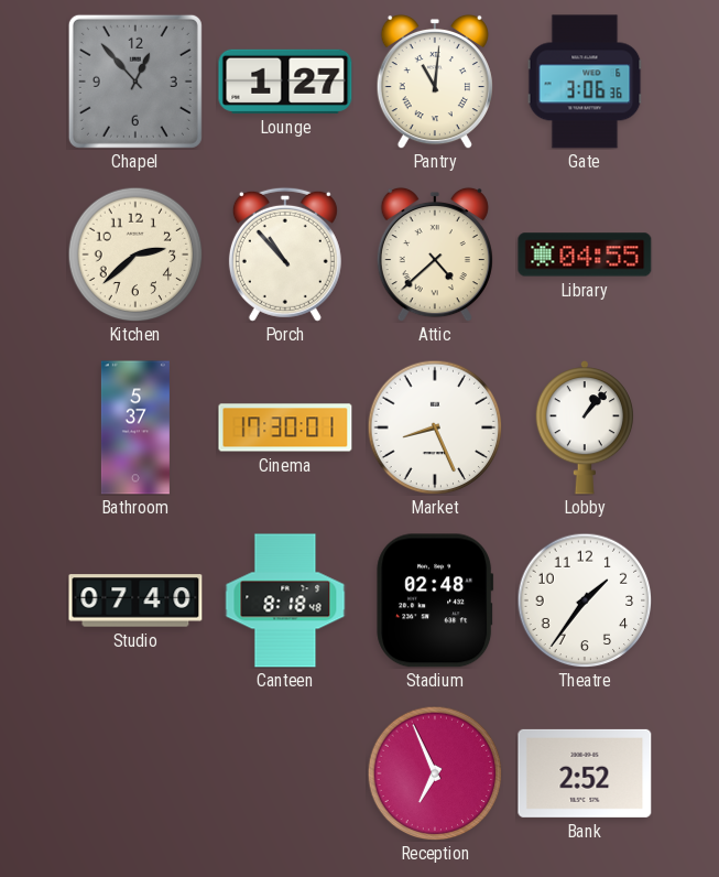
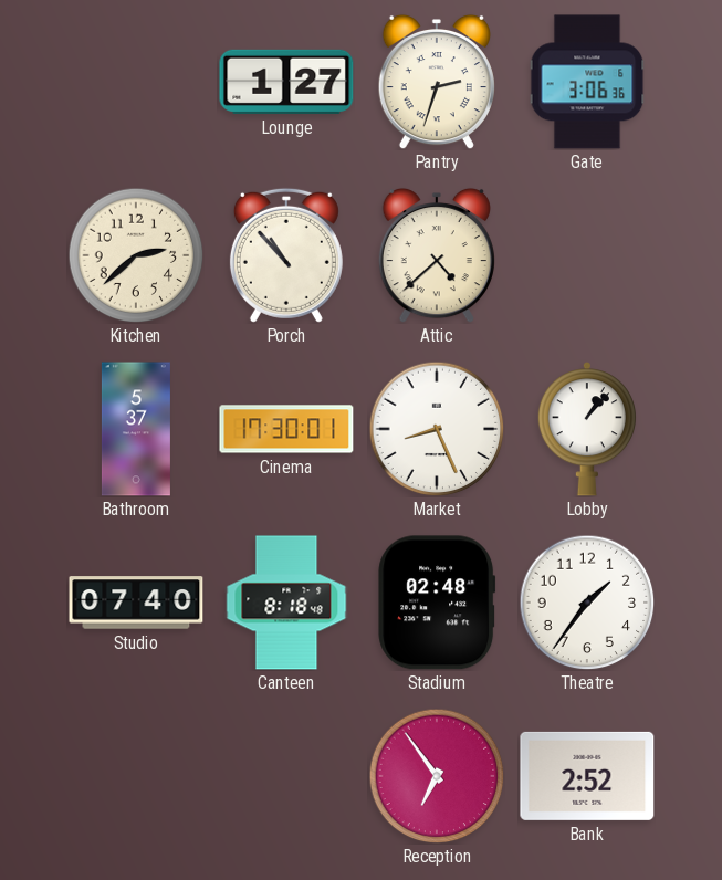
Chapel: 12:53 -> none
Pantry: 11:01 -> 2:33
Library: 04:55 -> none
Reception: 6:56 -> 6:54
